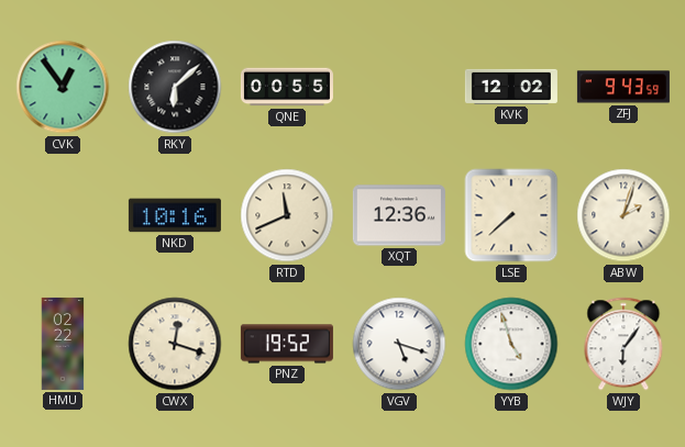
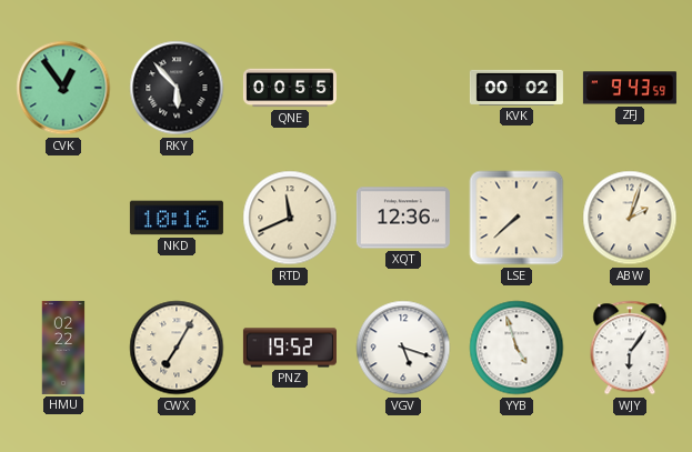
RKY: 6:08 -> 5:53
KVK: 12:02 -> 00:02
CWX: 12:18 -> 7:05
